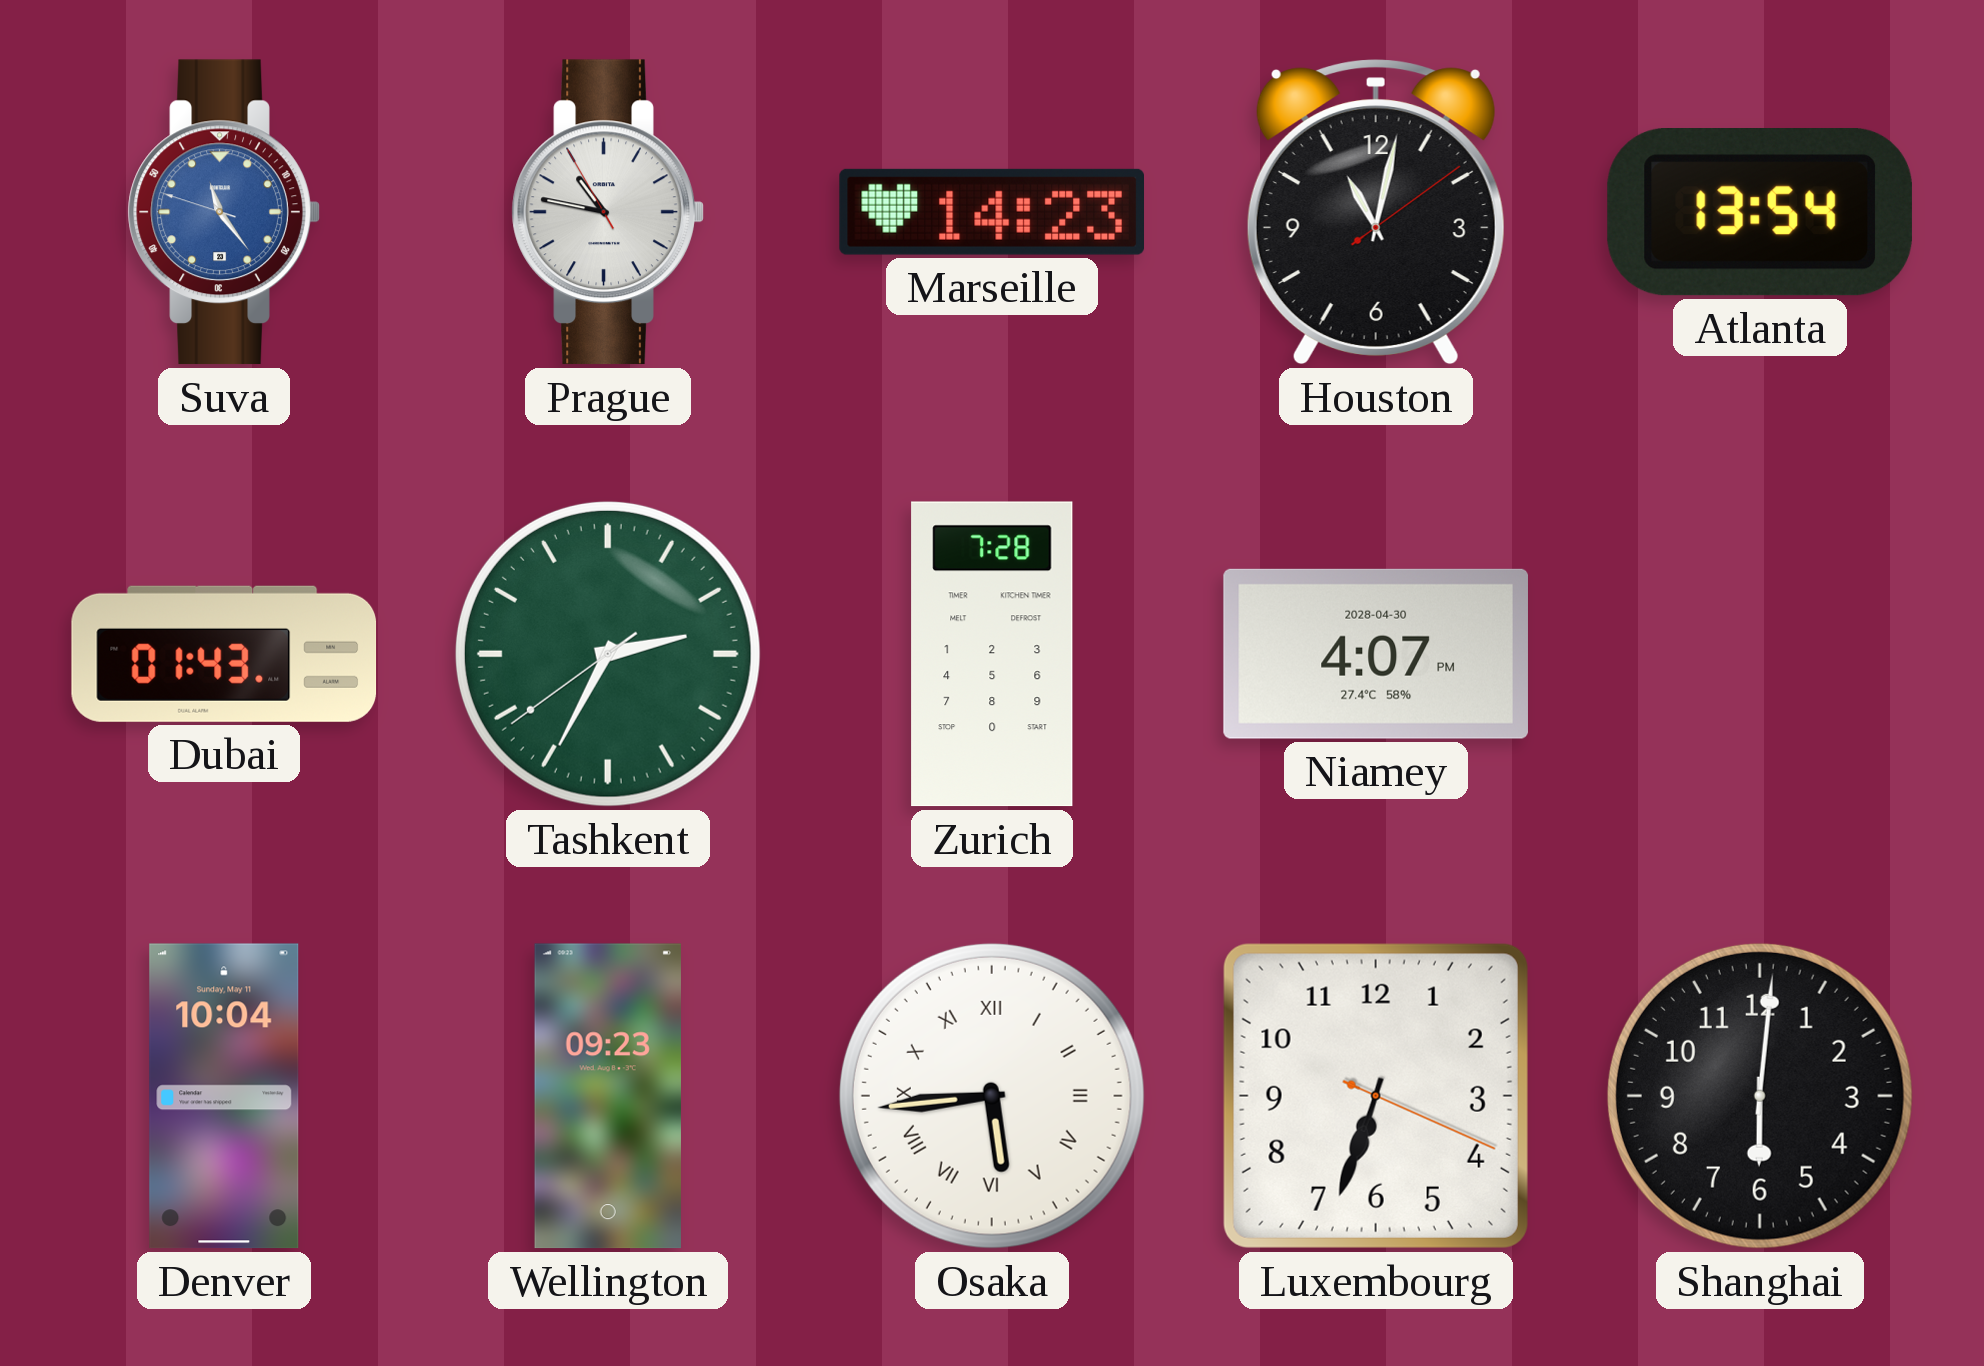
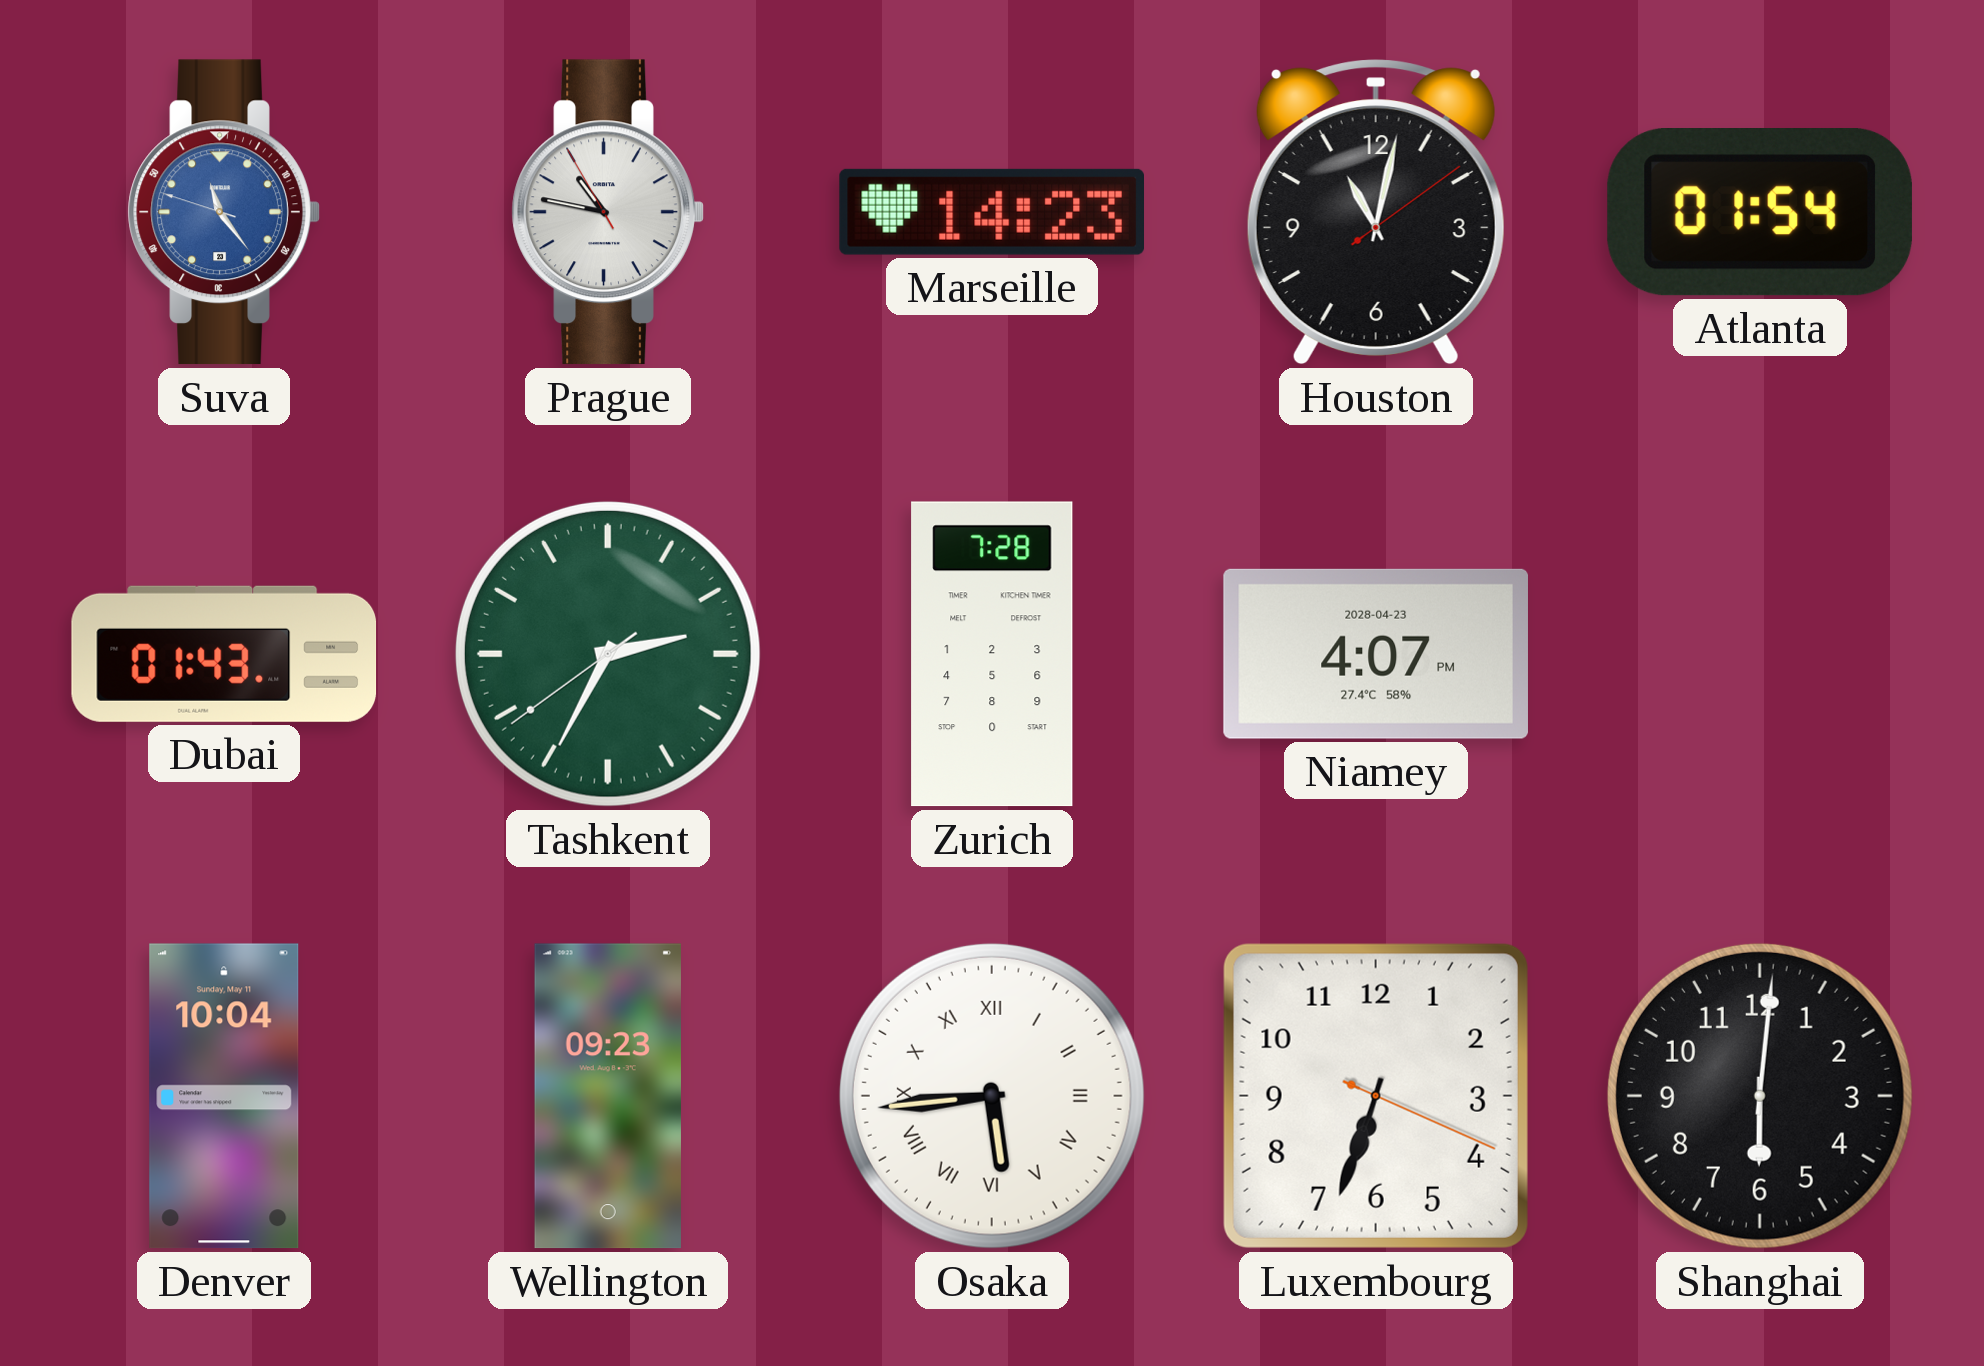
Atlanta: 13:54 -> 01:54
Niamey date: 2028-04-30 -> 2028-04-23
